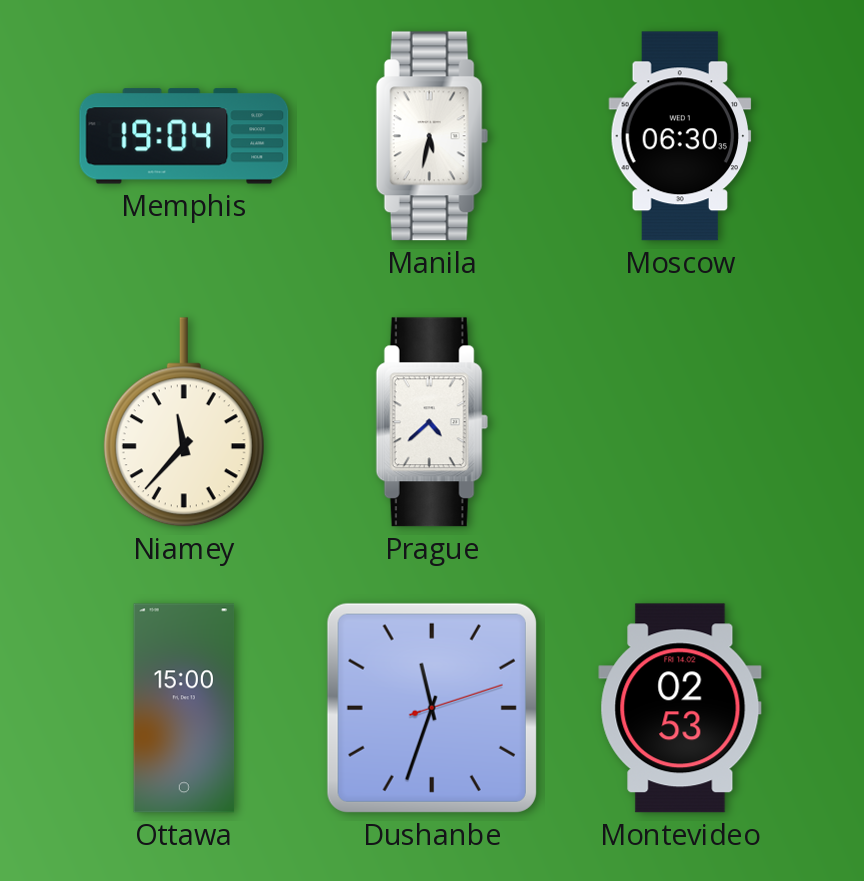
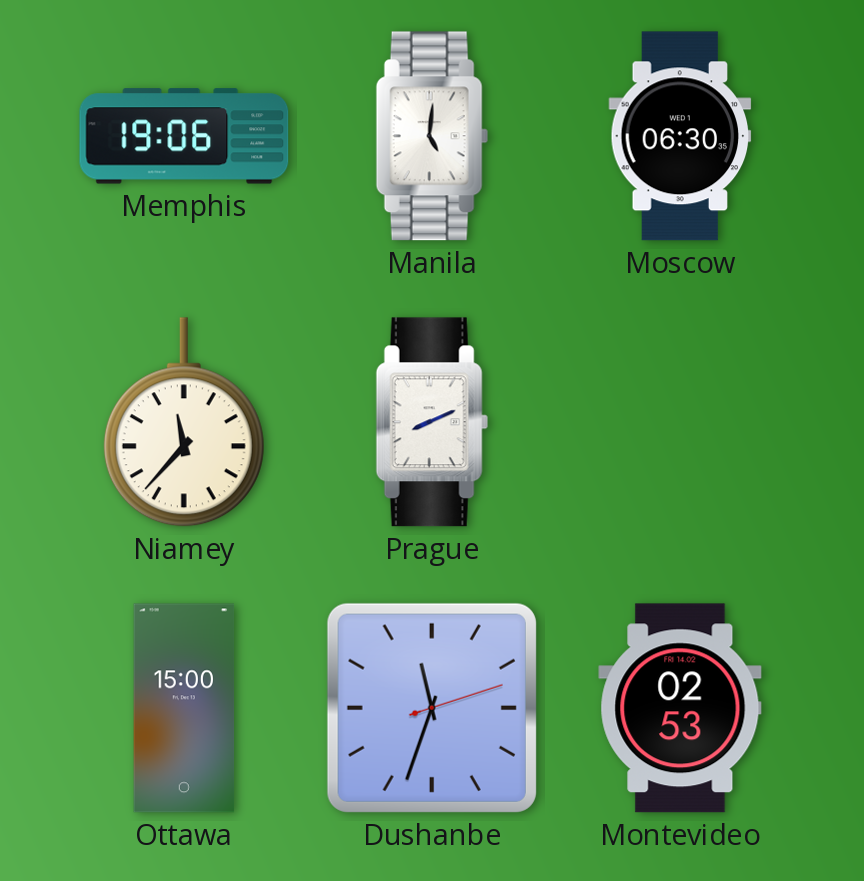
Memphis: 19:04 -> 19:06
Manila: 5:32 -> 5:01
Prague: 4:38 -> 8:11
